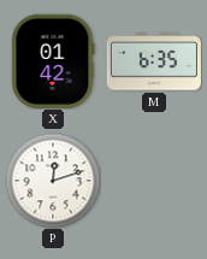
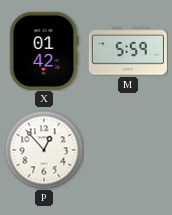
M: 6:35 -> 5:59
P: 12:12 -> 12:53
